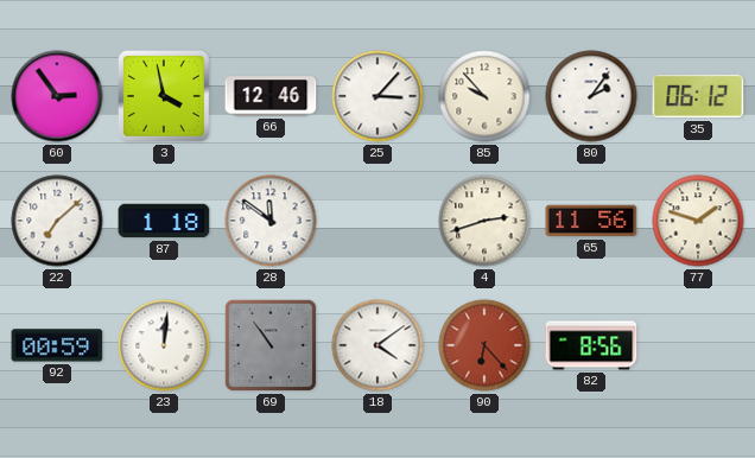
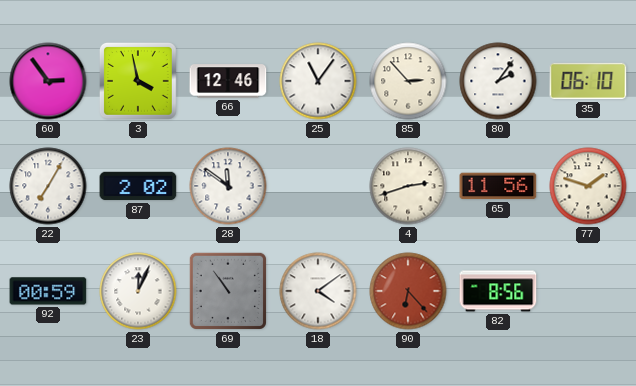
25: 3:07 -> 11:06
85: 9:53 -> 2:53
35: 06:12 -> 06:10
22: 7:08 -> 7:05
87: 1:18 -> 2:02
23: 12:01 -> 12:04
